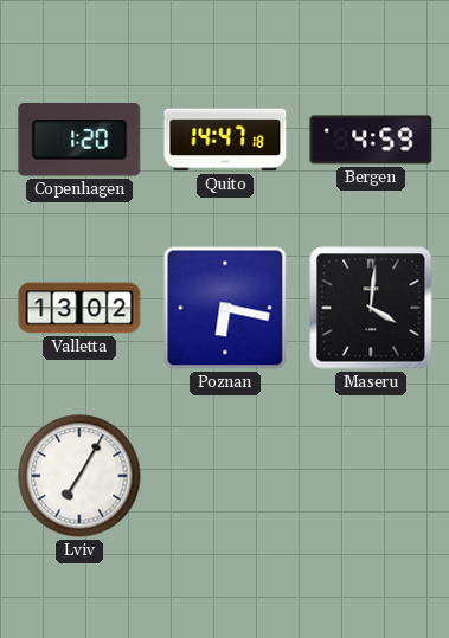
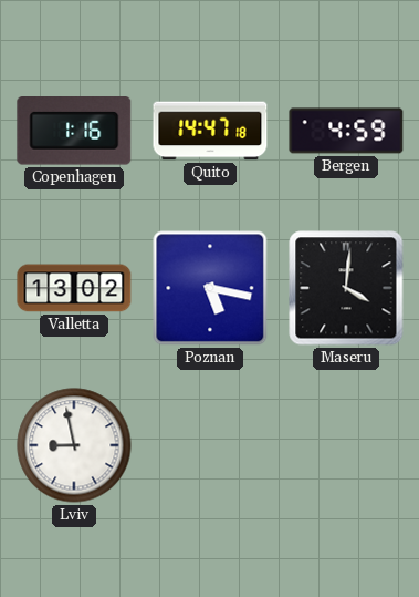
Copenhagen: 1:20 -> 1:16
Poznan: 6:17 -> 5:17
Lviv: 7:05 -> 8:58
